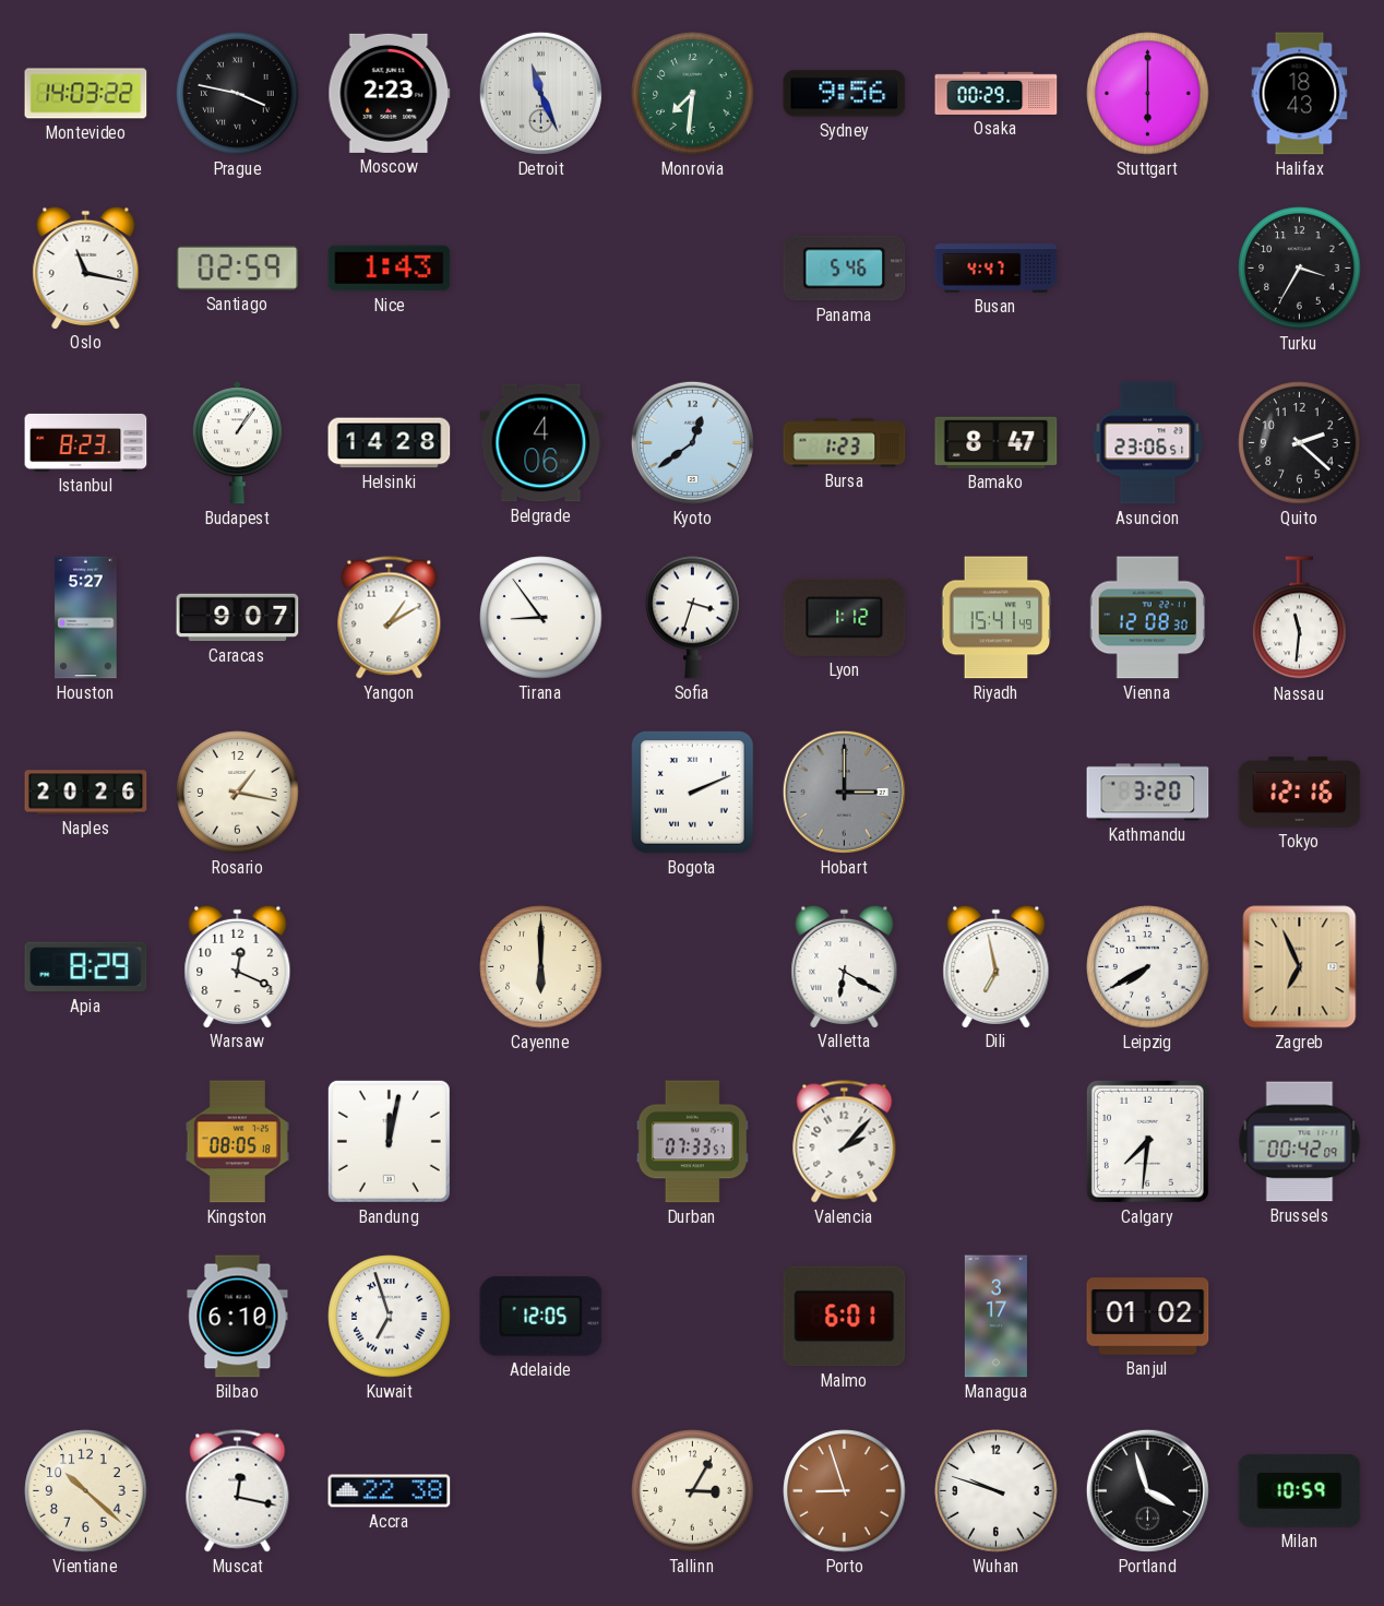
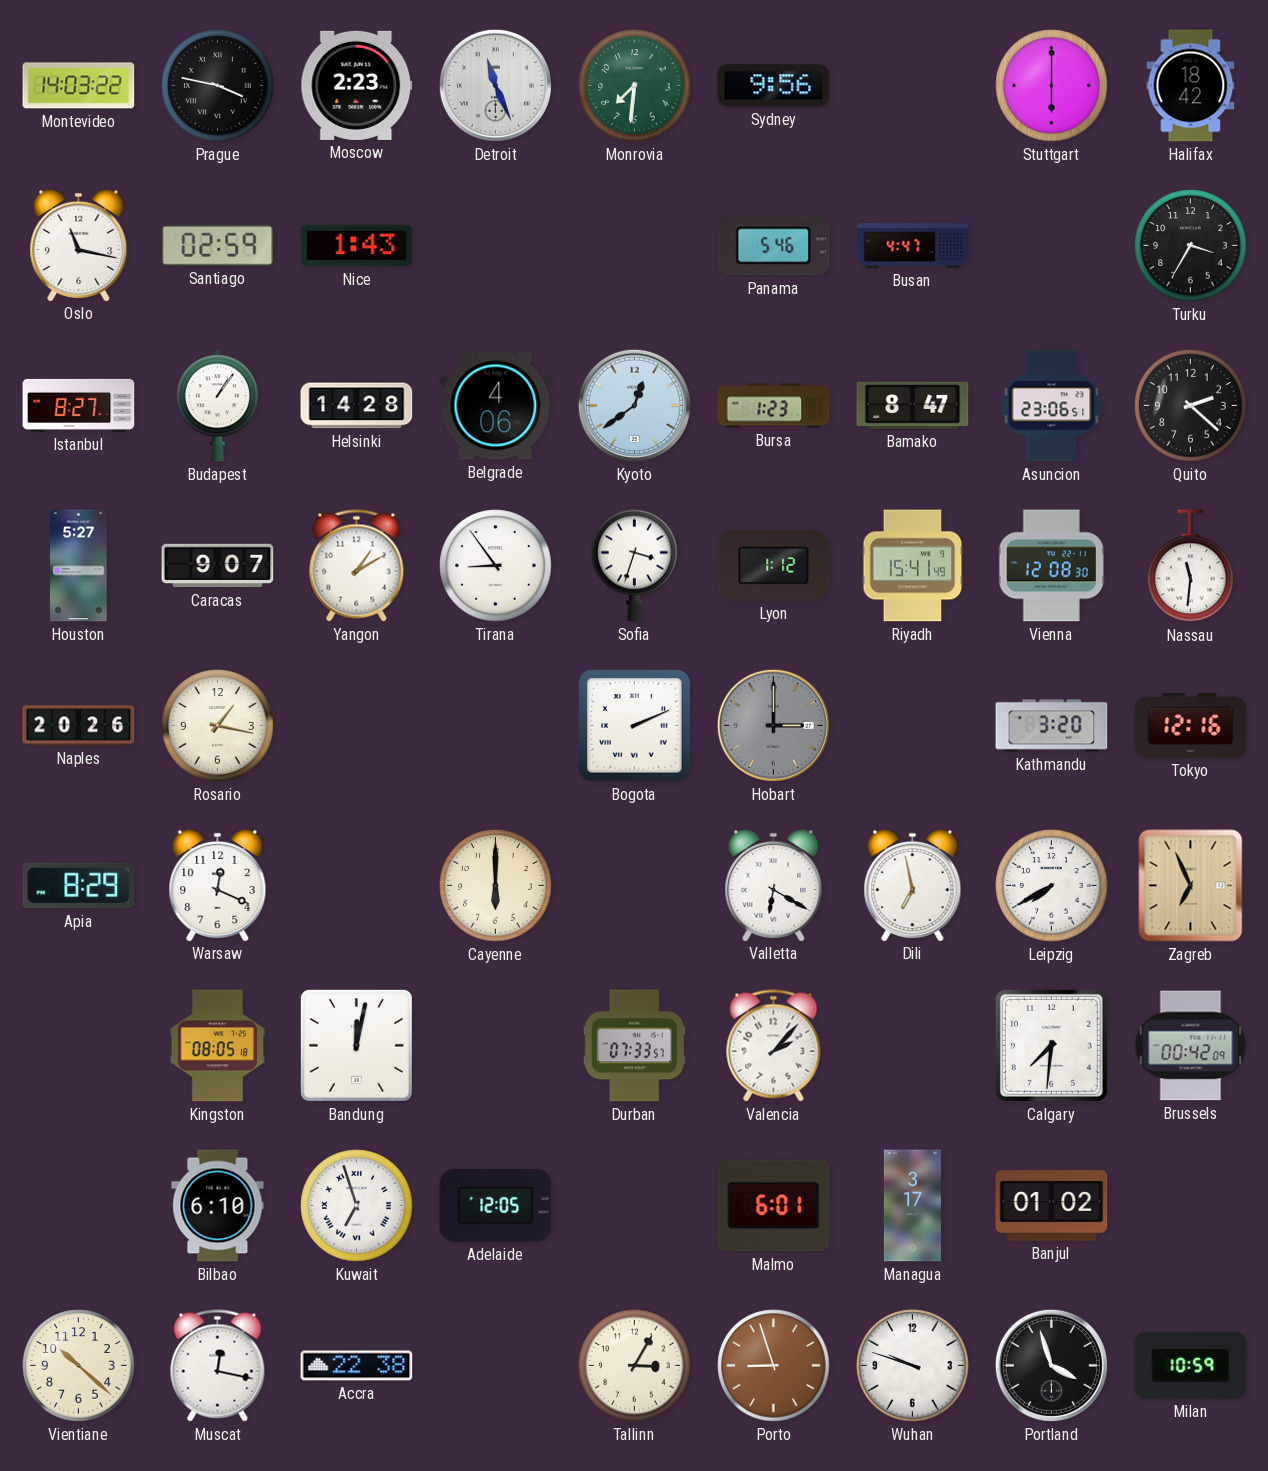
Osaka: 00:29 -> none
Halifax: 18:43 -> 18:42
Istanbul: 8:23 -> 8:27
